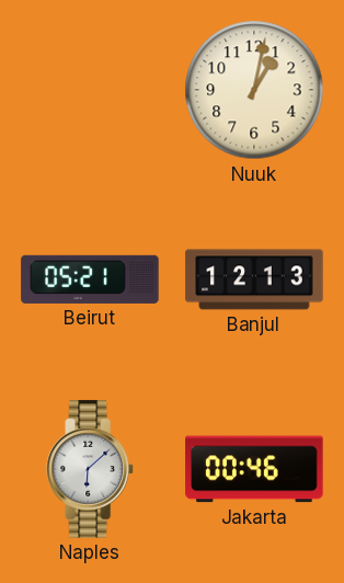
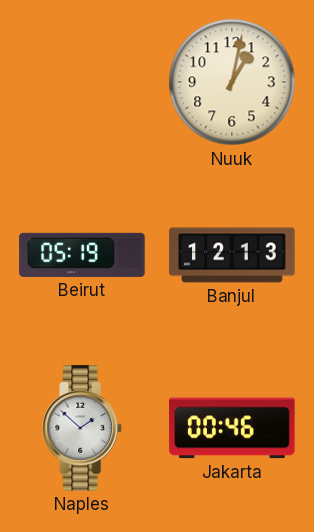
Beirut: 05:21 -> 05:19
Naples: 6:08 -> 1:52
